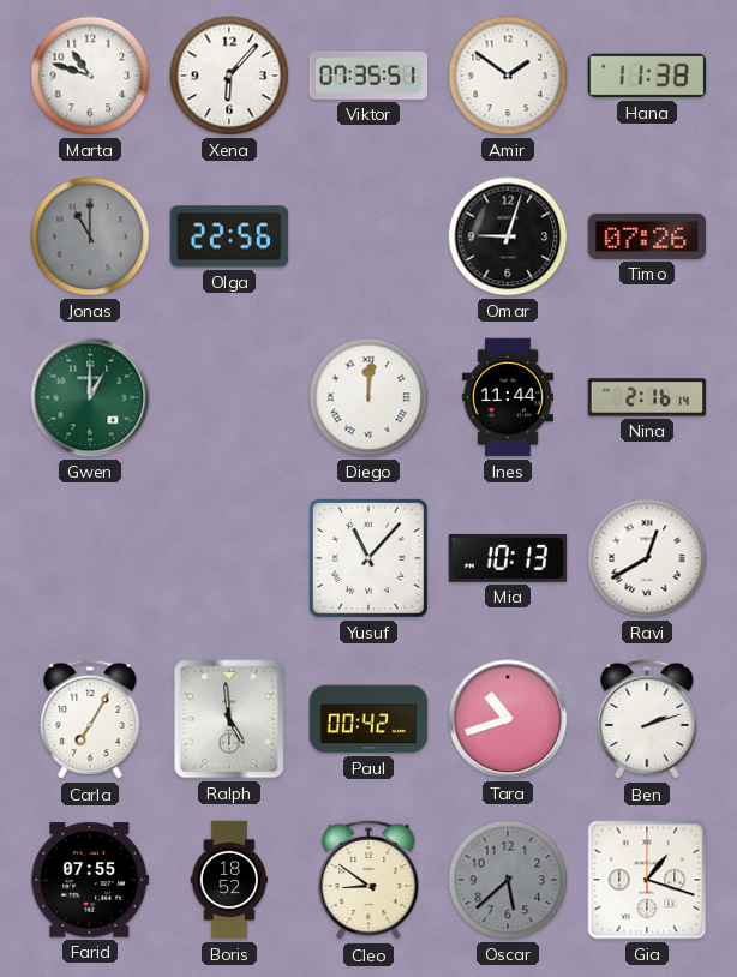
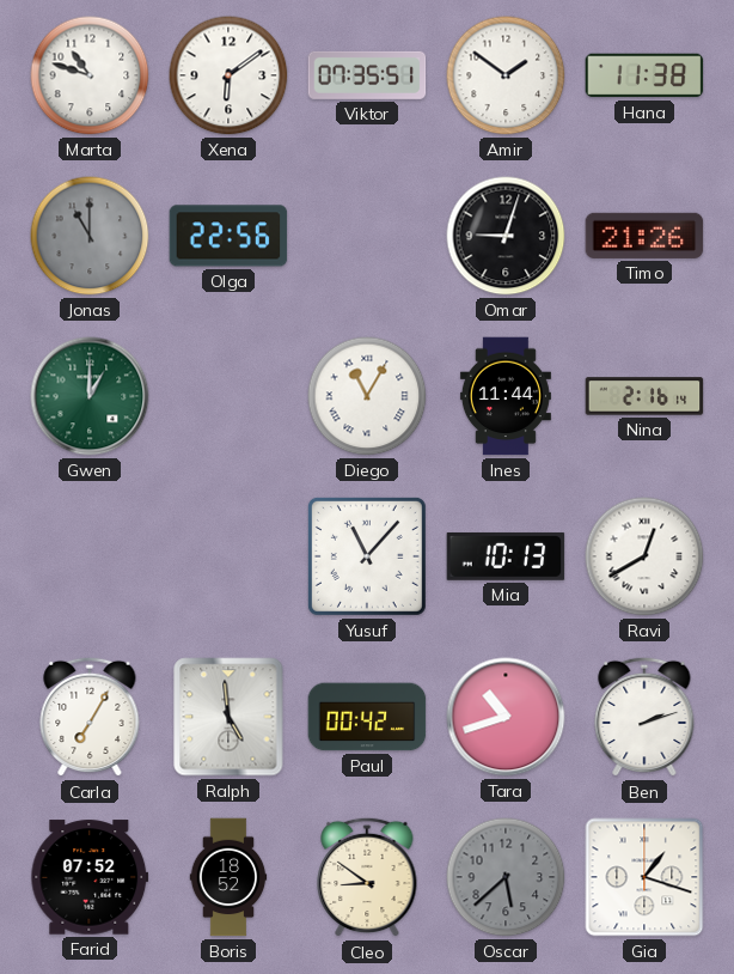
Xena: 6:07 -> 6:09
Timo: 07:26 -> 21:26
Diego: 12:01 -> 11:05
Farid: 07:55 -> 07:52
